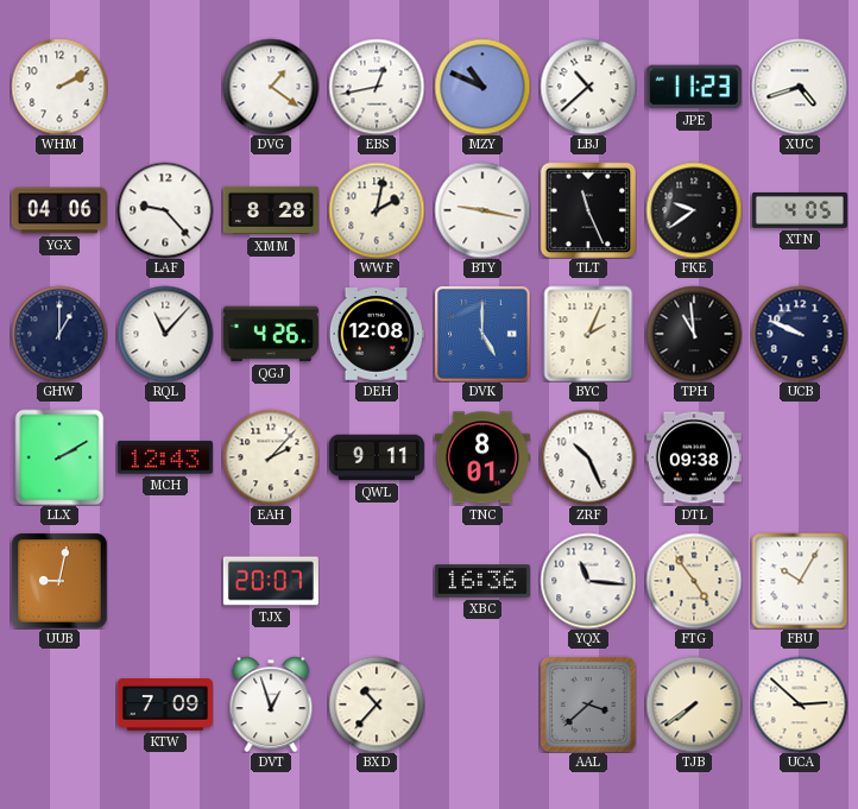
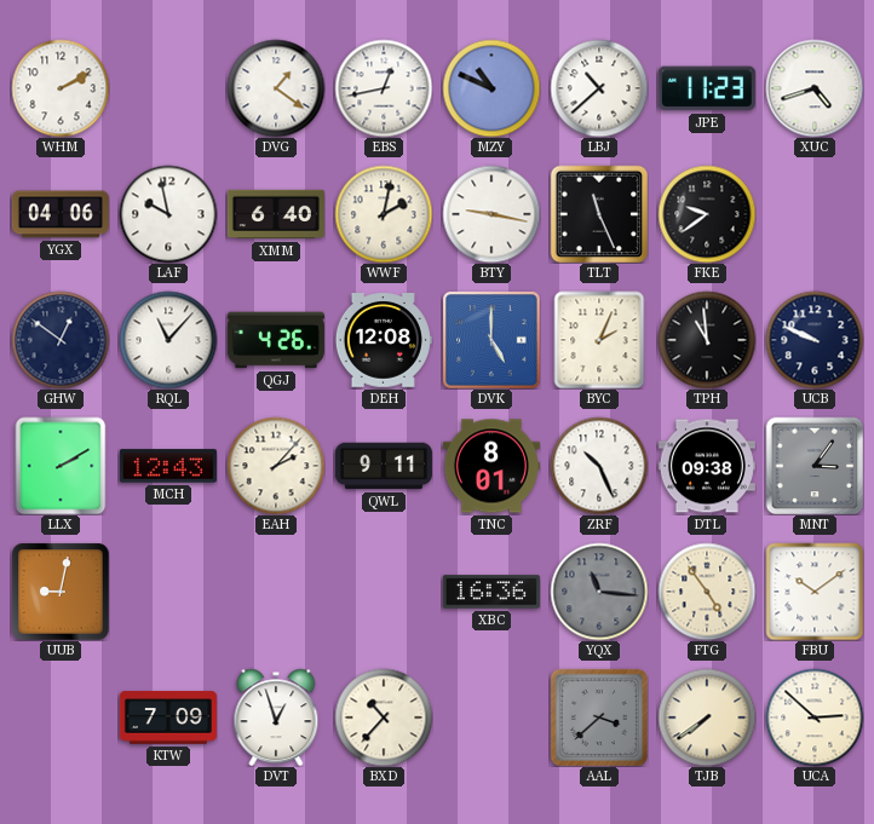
LAF: 9:23 -> 9:58
XMM: 8:28 -> 6:40
XTN: 4:05 -> none
GHW: 1:00 -> 12:51
MNT: none -> 3:06
TJX: 20:07 -> none
YQX dial: white -> grey
FBU: 10:05 -> 10:09
